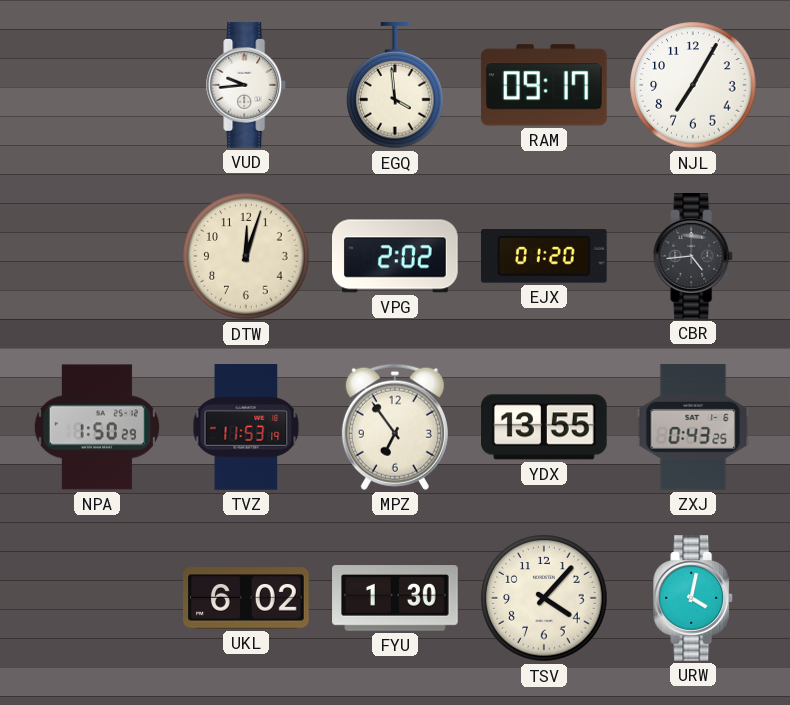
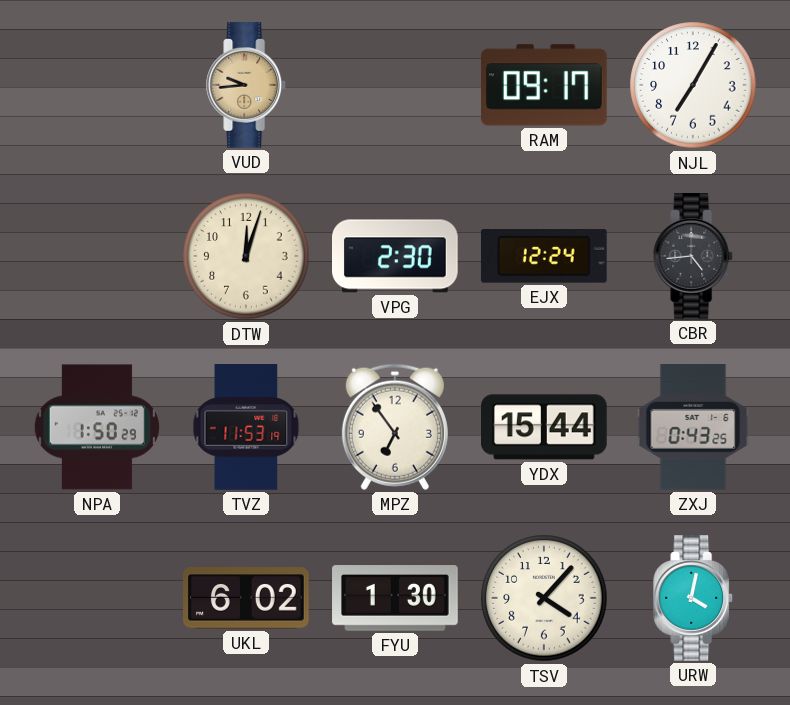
VUD dial: white -> champagne
EGQ: 3:59 -> none
VPG: 2:02 -> 2:30
EJX: 01:20 -> 12:24
YDX: 13:55 -> 15:44
